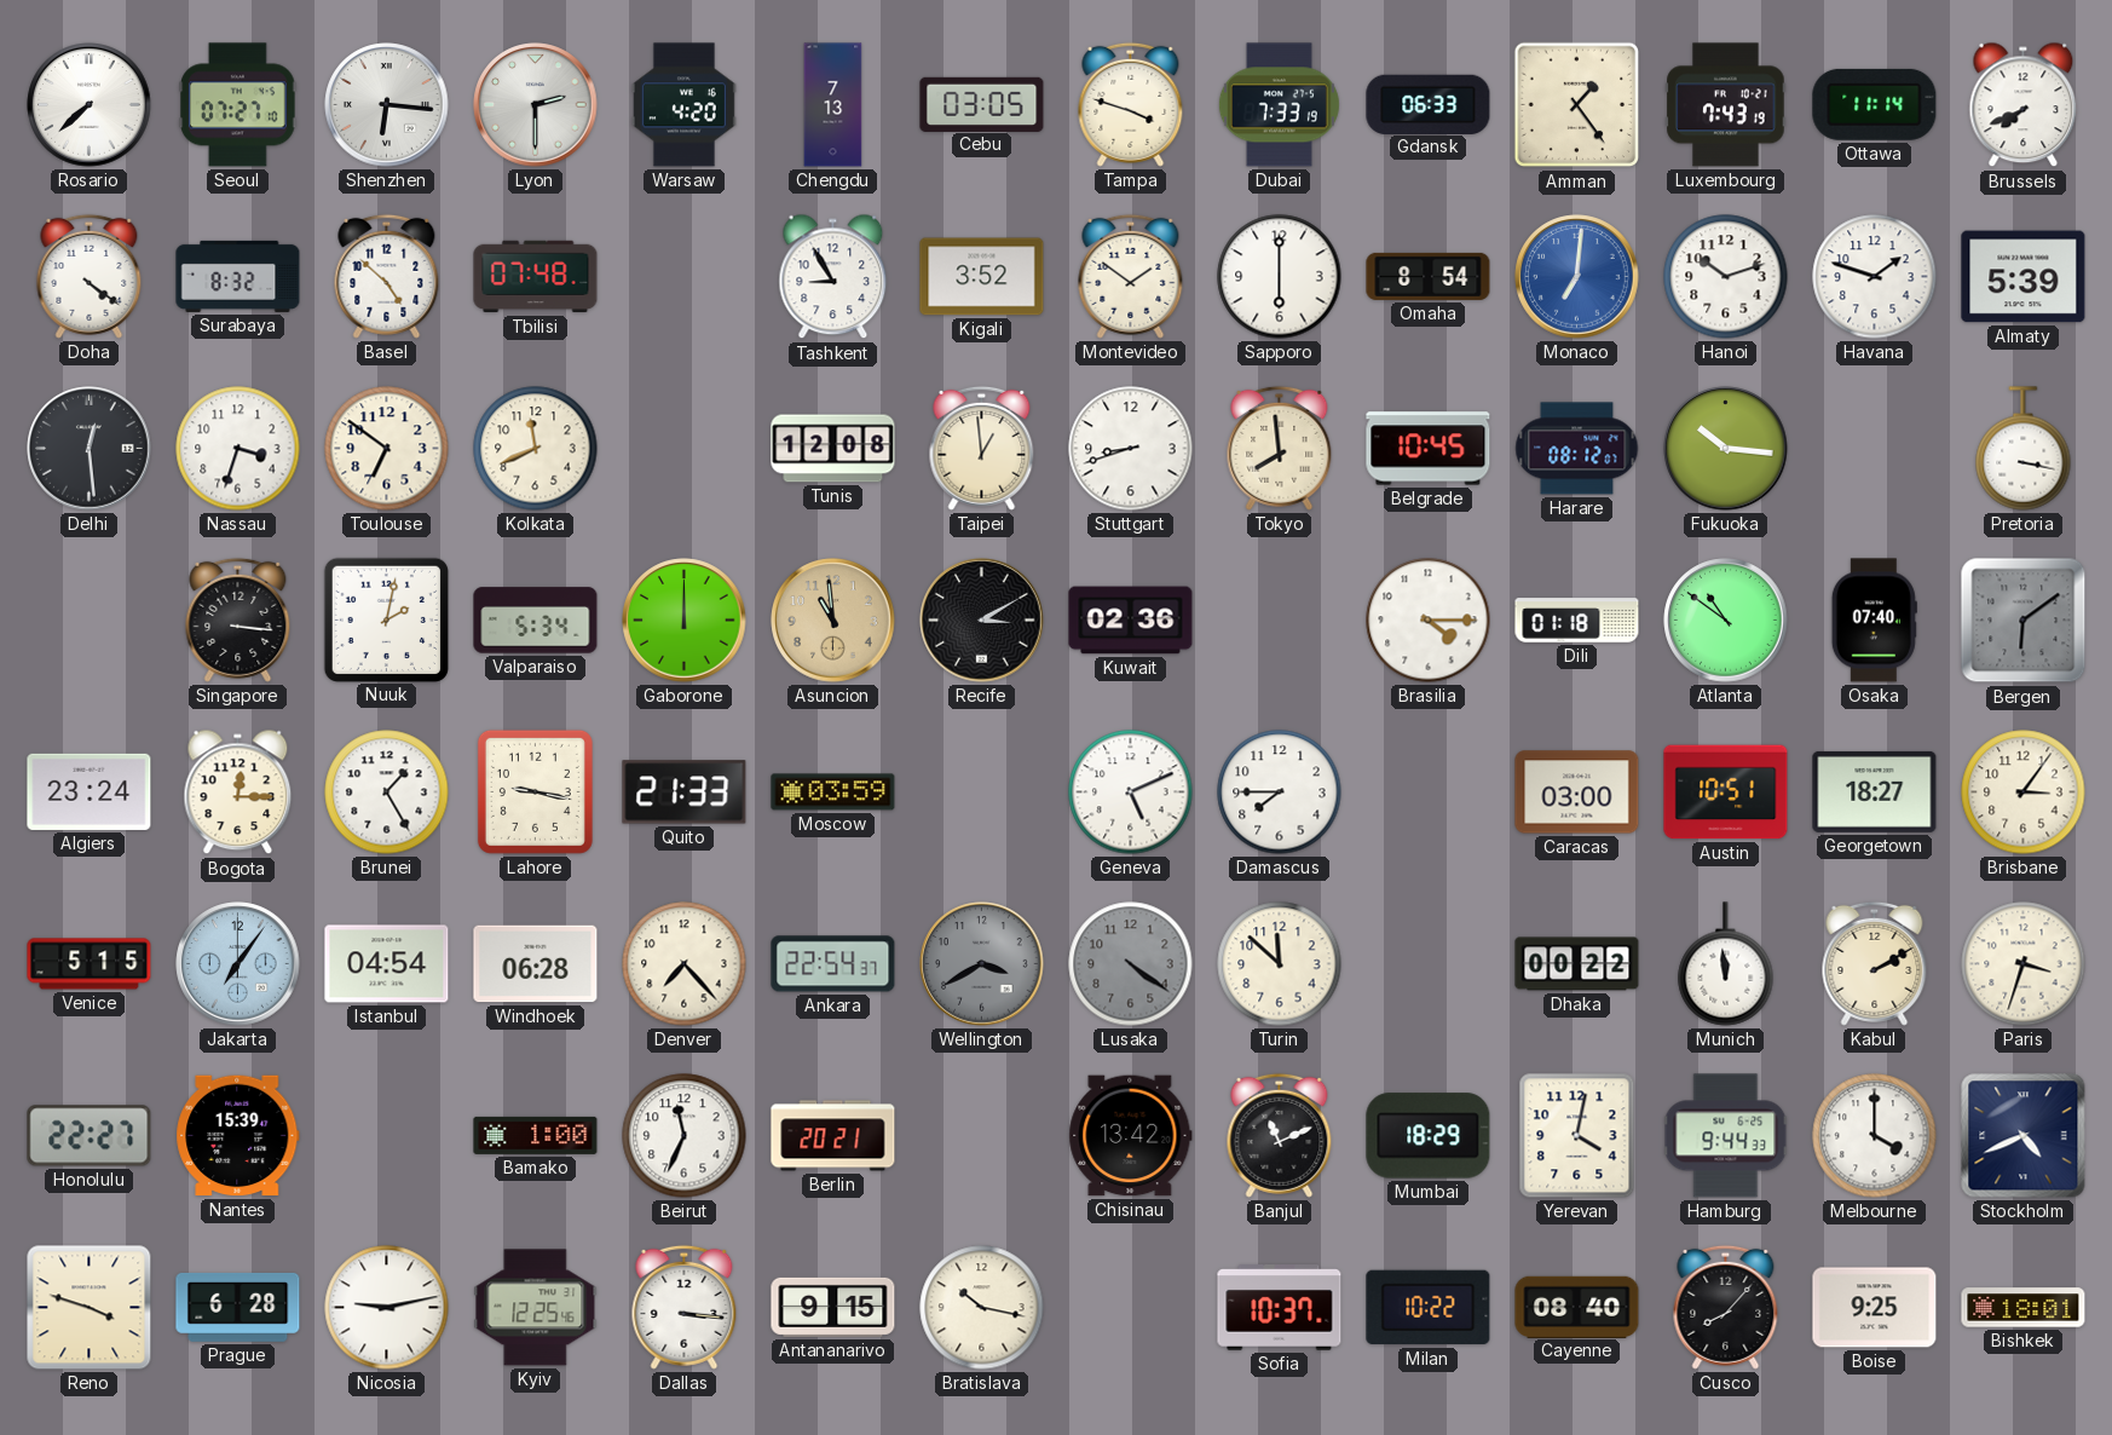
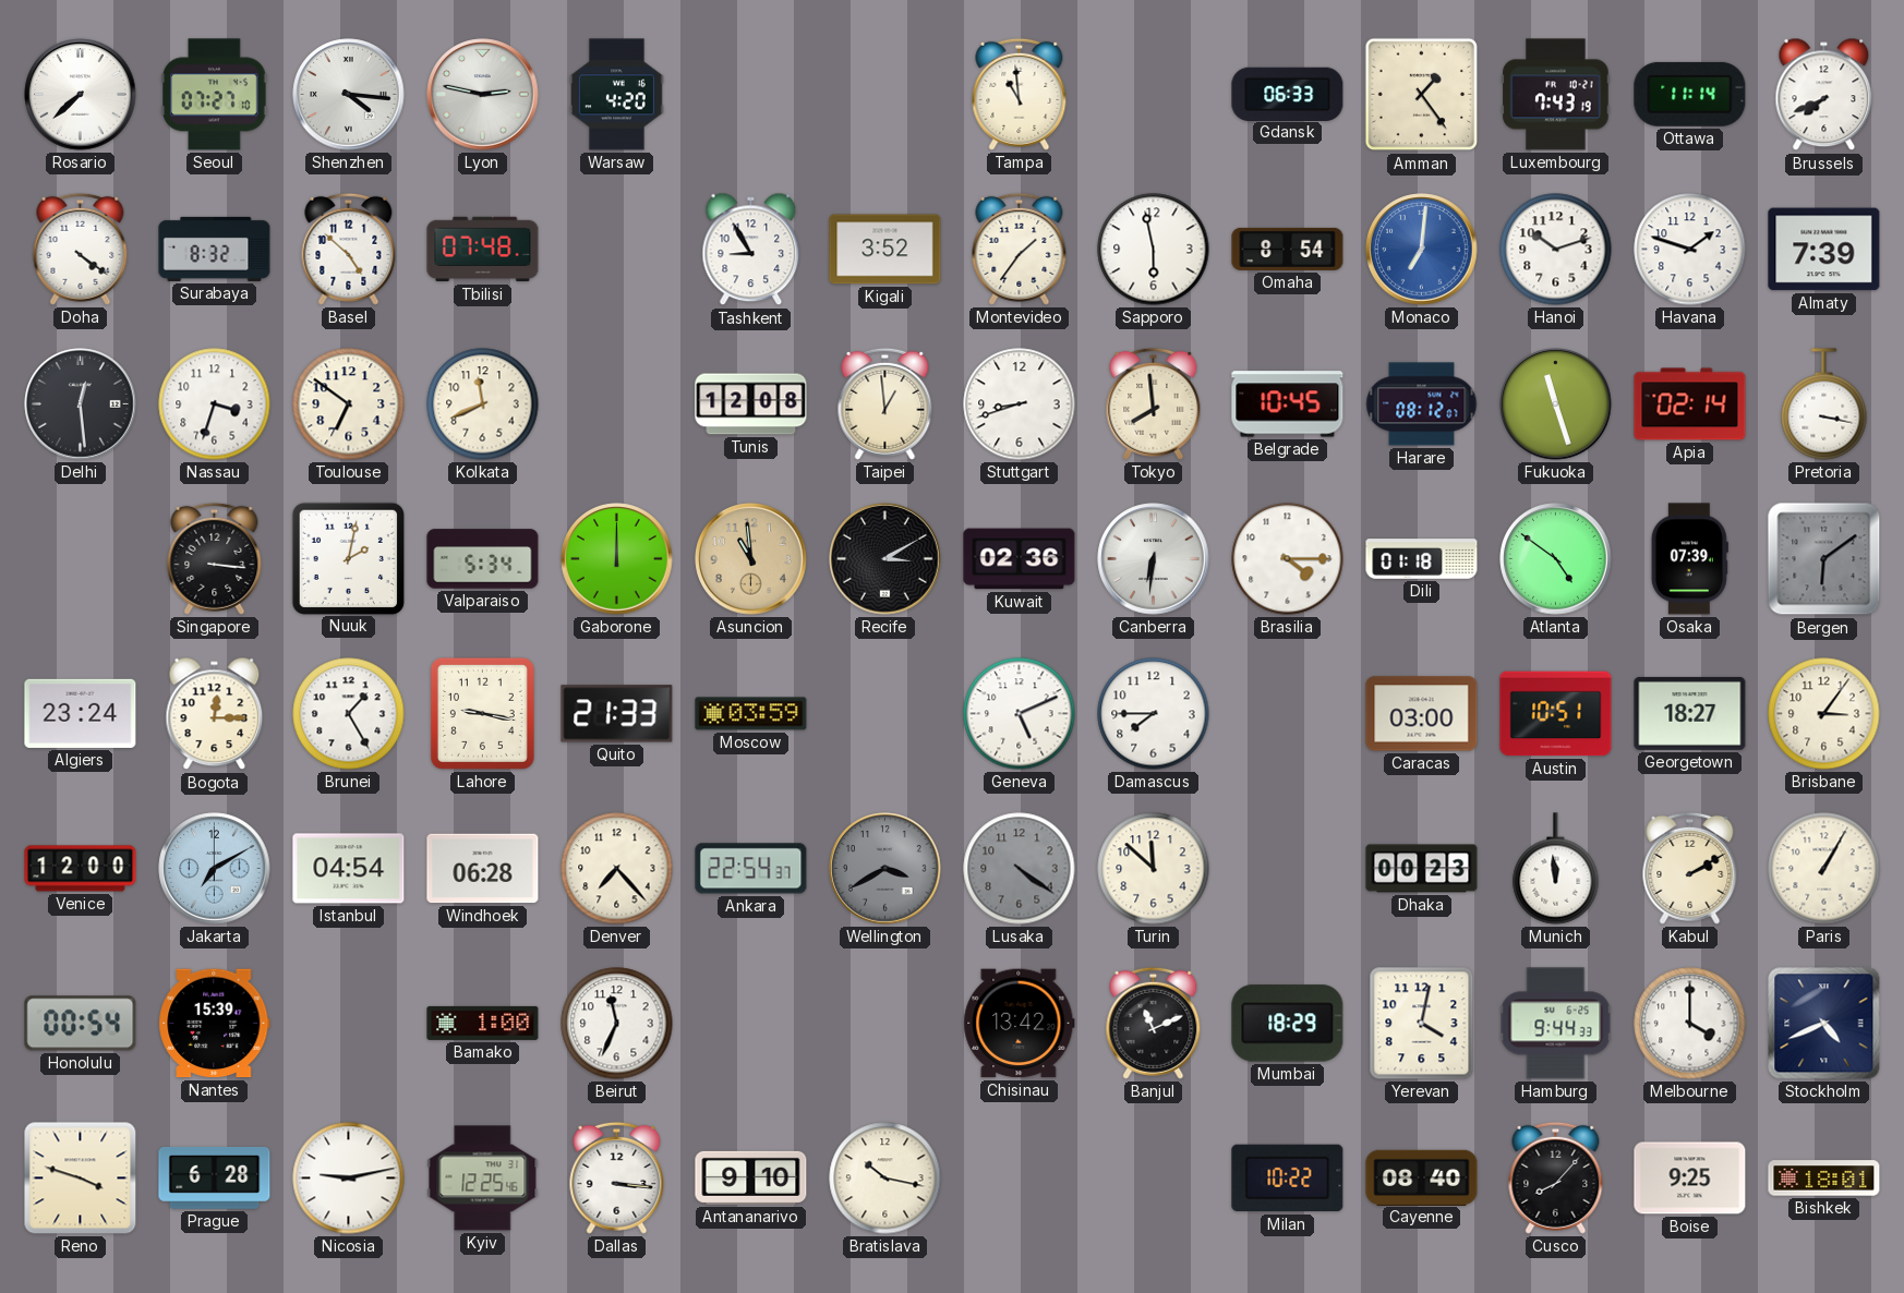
Shenzhen: 6:16 -> 4:16
Lyon: 2:30 -> 2:47
Chengdu: 7:13 -> none
Cebu: 03:05 -> none
Tampa: 3:48 -> 10:59
Dubai: 7:33 -> none
Montevideo: 1:51 -> 1:36
Sapporo: 6:00 -> 5:58
Almaty: 5:39 -> 7:39
Fukuoka: 10:16 -> 11:27
Apia: none -> 02:14
Canberra: none -> 6:31
Atlanta: 10:51 -> 4:51
Osaka: 07:40 -> 07:39
Venice: 5:15 -> 12:00
Jakarta: 7:06 -> 7:10
Dhaka: 00:22 -> 00:23
Paris: 3:33 -> 1:05
Honolulu: 22:27 -> 00:54
Berlin: 20:21 -> none
Antananarivo: 9:15 -> 9:10
Sofia: 10:37 -> none
